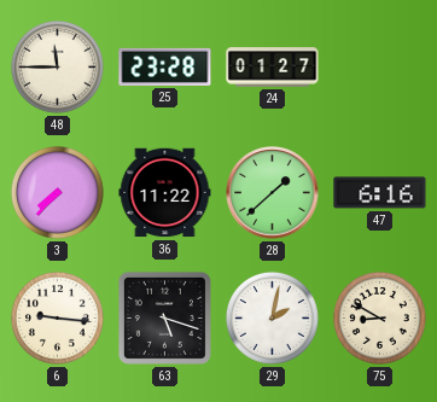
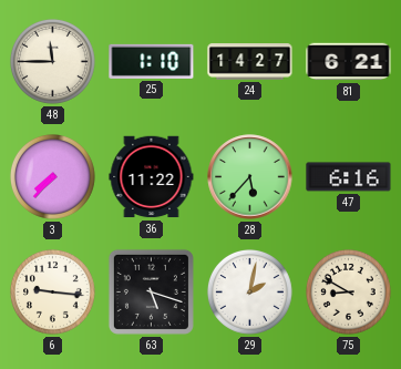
25: 23:28 -> 1:10
24: 01:27 -> 14:27
81: none -> 6:21
28: 1:38 -> 5:37
